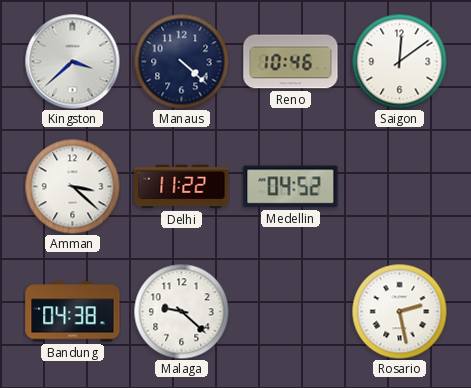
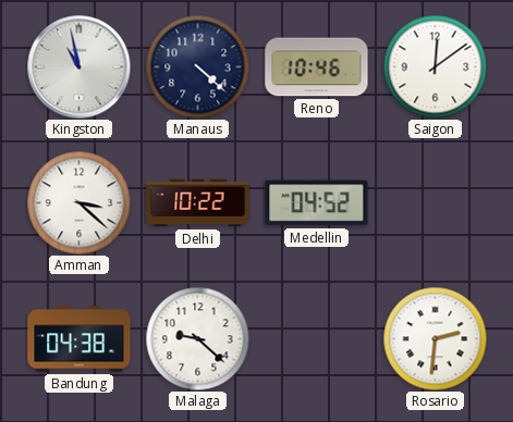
Kingston: 3:38 -> 10:58
Delhi: 11:22 -> 10:22
Rosario: 2:28 -> 2:31
